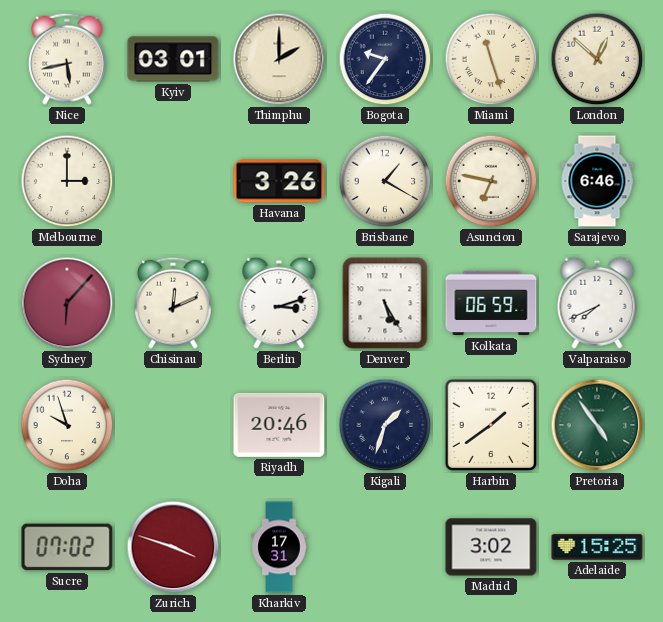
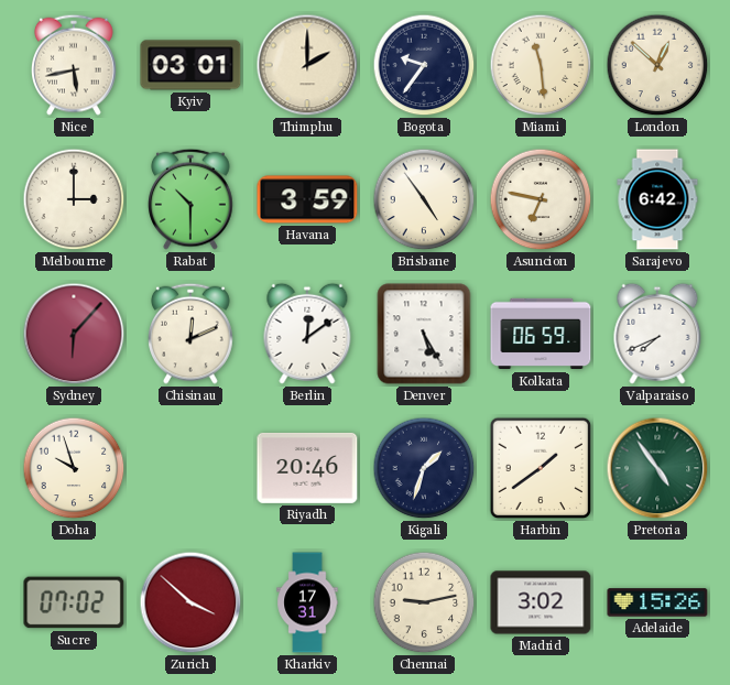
Miami: 11:27 -> 11:29
Rabat: none -> 10:30
Havana: 3:26 -> 3:59
Brisbane: 1:20 -> 4:54
Sarajevo: 6:46 -> 6:42
Berlin: 3:12 -> 12:09
Zurich: 3:48 -> 3:52
Chennai: none -> 9:13
Adelaide: 15:25 -> 15:26
